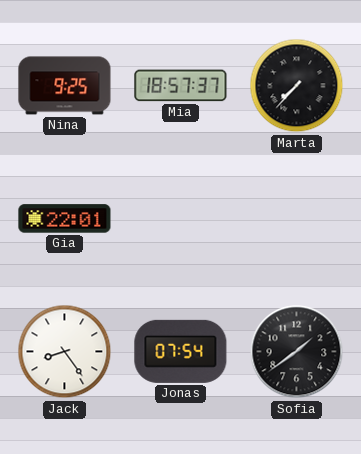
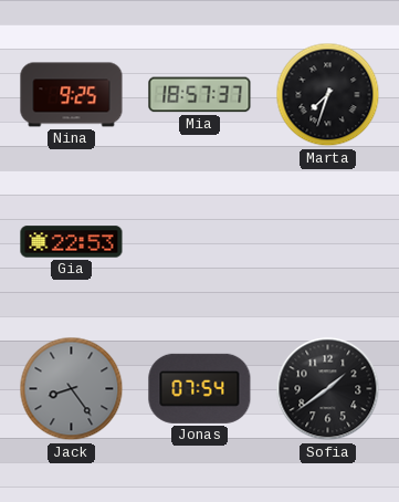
Marta: 7:37 -> 7:33
Gia: 22:01 -> 22:53
Jack dial: white -> grey
